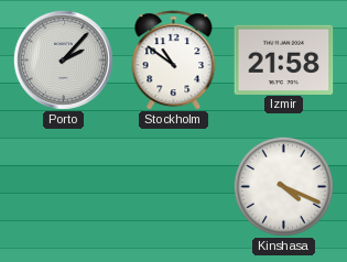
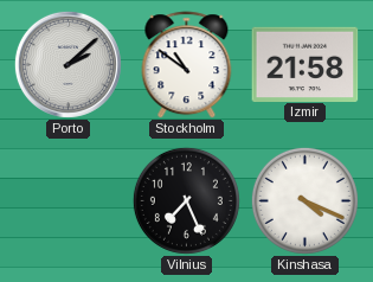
Porto: 2:07 -> 2:08
Vilnius: none -> 7:26
